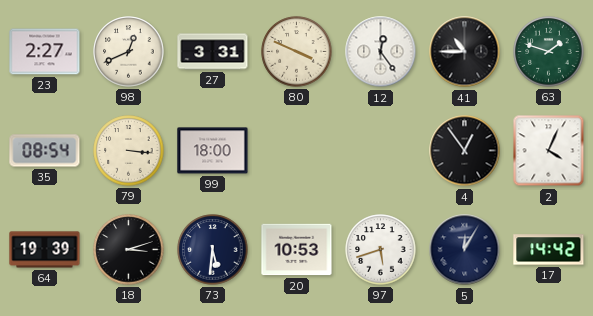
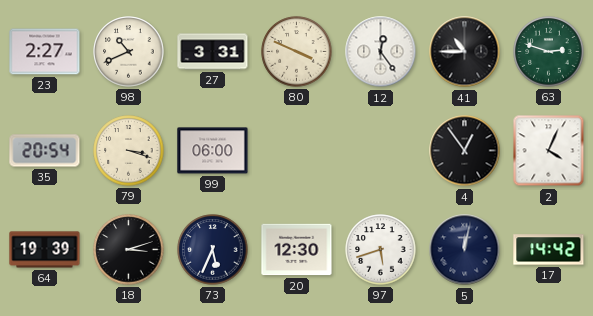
98: 12:41 -> 10:41
63: 1:48 -> 2:48
35: 08:54 -> 20:54
79: 3:16 -> 3:18
99: 18:00 -> 06:00
73: 5:31 -> 5:34
20: 10:53 -> 12:30
5: 12:05 -> 12:02
